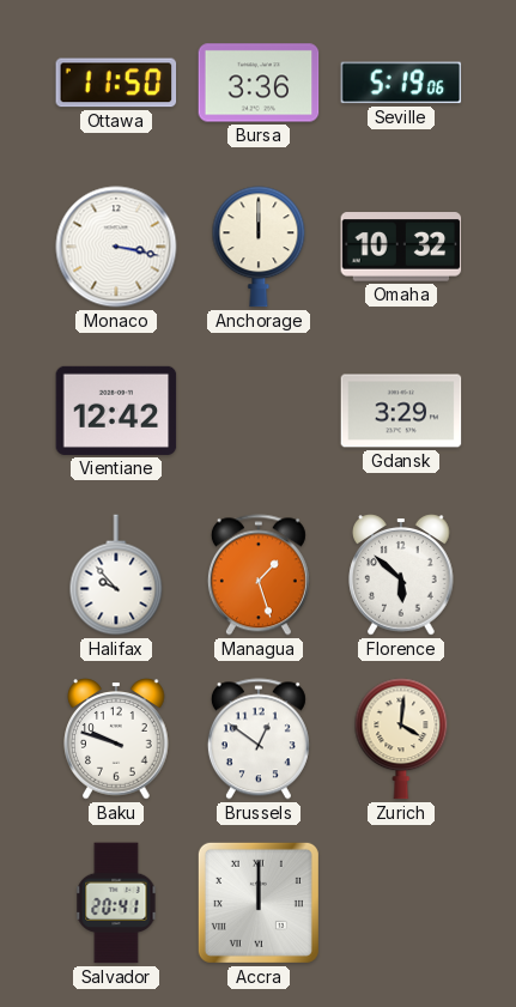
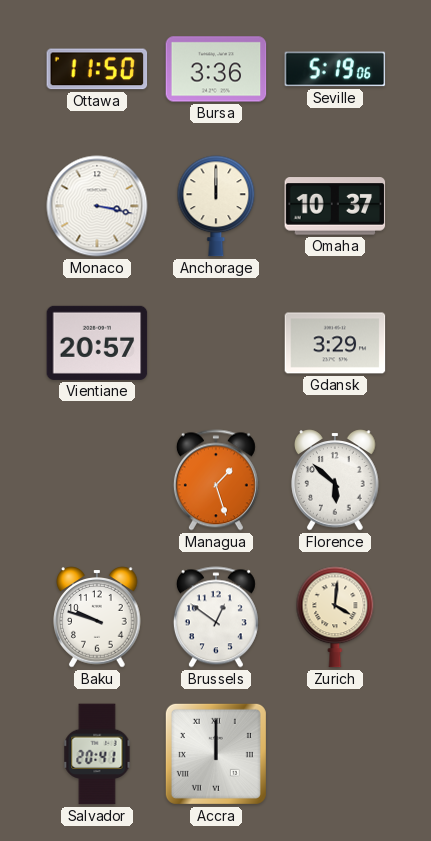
Omaha: 10:32 -> 10:37
Vientiane: 12:42 -> 20:57
Halifax: 9:53 -> none
